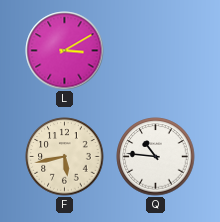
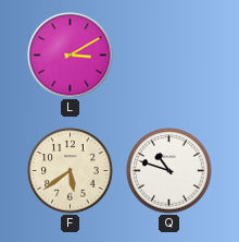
F: 5:43 -> 5:39
Q: 10:46 -> 10:48
